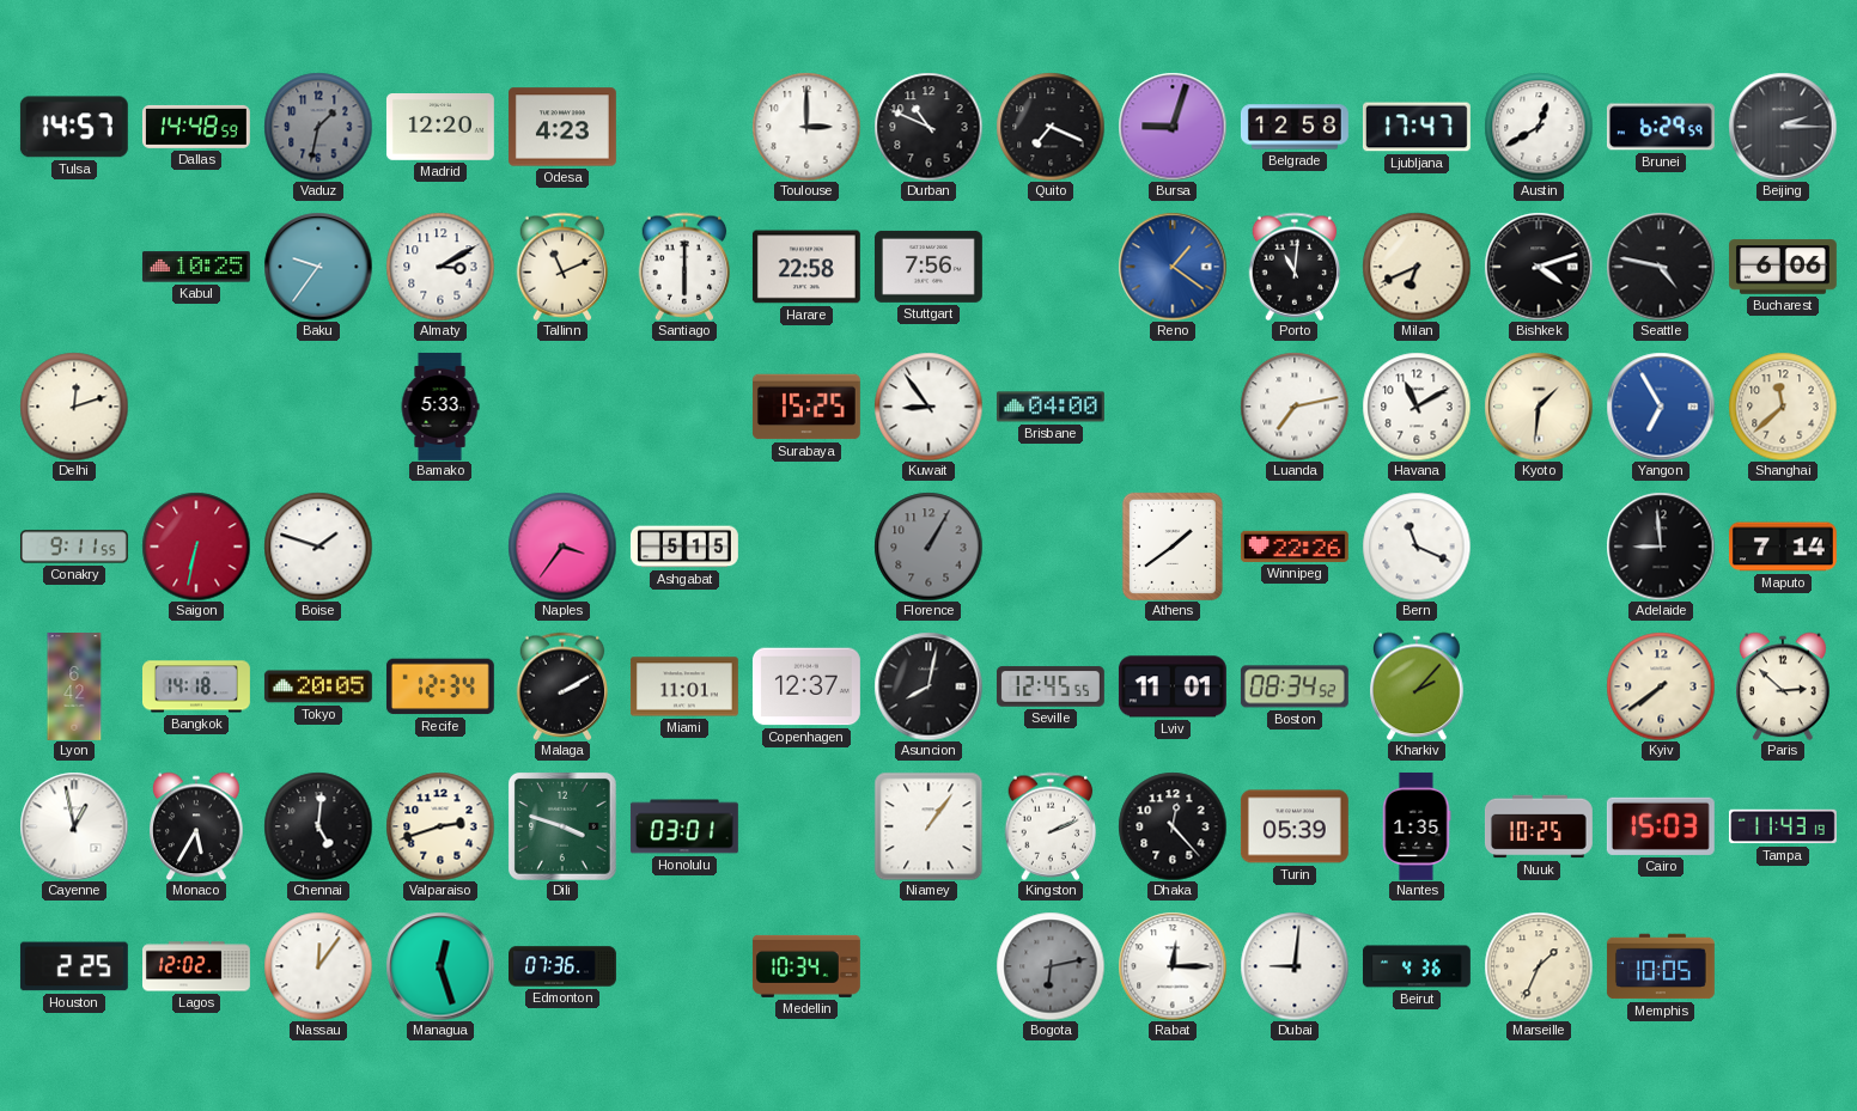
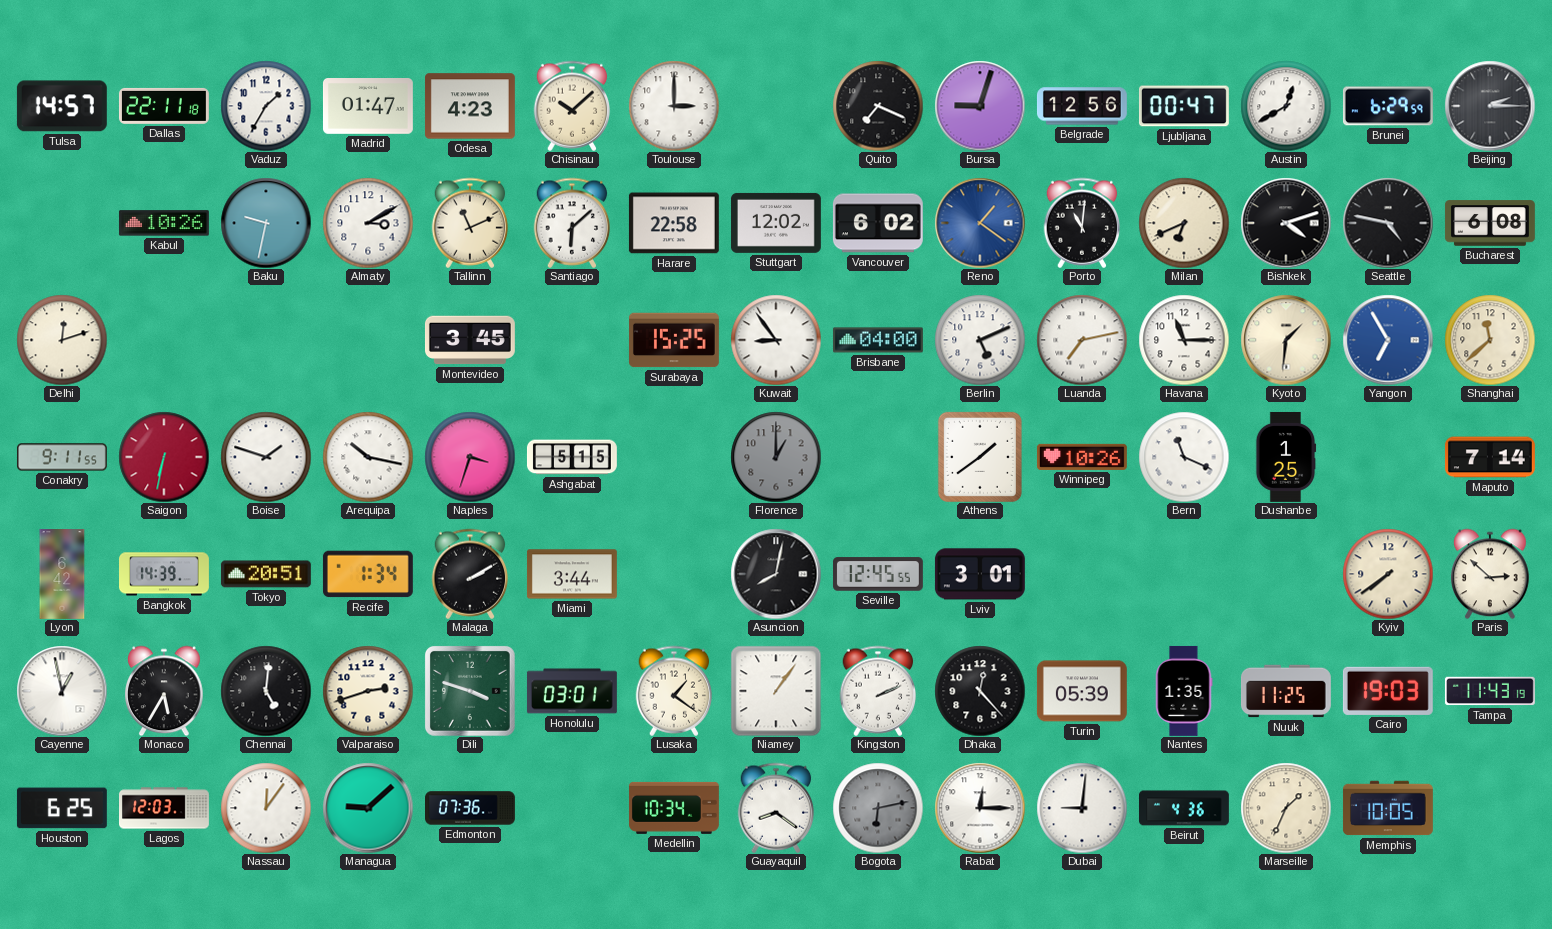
Dallas: 14:48 -> 22:11
Vaduz: 1:32 -> 1:35
Vaduz dial: grey -> white
Madrid: 12:20 -> 01:47
Chisinau: none -> 10:08
Durban: 10:49 -> none
Belgrade: 12:58 -> 12:56
Ljubljana: 17:47 -> 00:47
Kabul: 10:25 -> 10:26
Baku: 9:36 -> 9:32
Santiago: 6:00 -> 6:08
Stuttgart: 7:56 -> 12:02
Vancouver: none -> 6:02
Bucharest: 6:06 -> 6:08
Bamako: 5:33 -> none
Montevideo: none -> 3:45
Berlin: none -> 5:11
Havana: 11:10 -> 11:15
Arequipa: none -> 10:17
Naples: 3:36 -> 3:33
Florence: 1:05 -> 1:00
Winnipeg: 22:26 -> 10:26
Dushanbe: none -> 1:25
Adelaide: 8:59 -> none
Bangkok: 14:18 -> 14:39
Tokyo: 20:05 -> 20:51
Recife: 12:34 -> 1:34
Miami: 11:01 -> 3:44
Copenhagen: 12:37 -> none
Lviv: 11:01 -> 3:01
Boston: 08:34 -> none
Kharkiv: 2:07 -> none
Lusaka: none -> 1:21
Nuuk: 10:25 -> 11:25
Cairo: 15:03 -> 19:03
Houston: 2:25 -> 6:25
Lagos: 12:02 -> 12:03
Managua: 12:27 -> 9:08
Guayaquil: none -> 8:21
